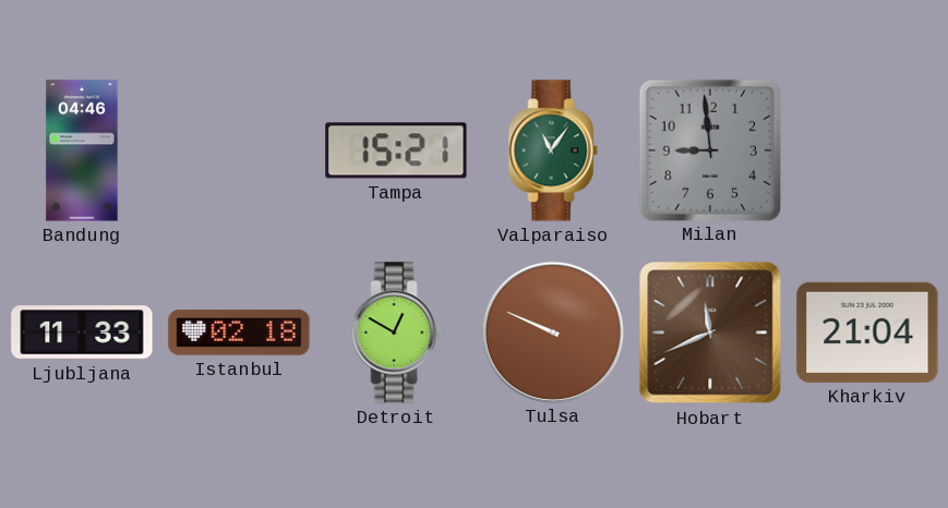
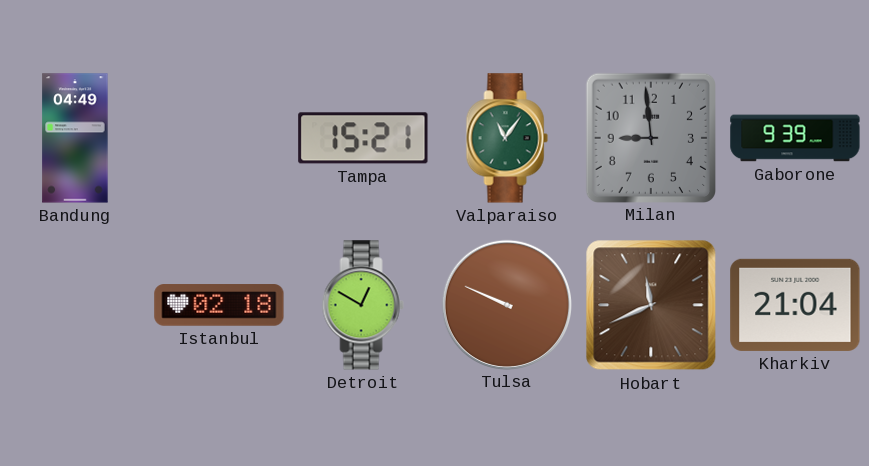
Bandung: 04:46 -> 04:49
Gaborone: none -> 9:39
Ljubljana: 11:33 -> none
